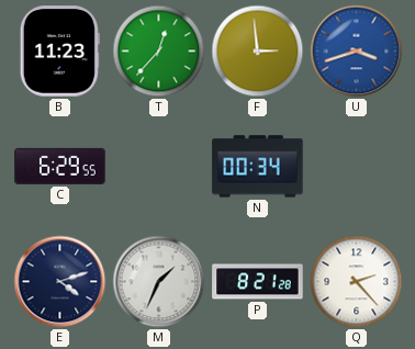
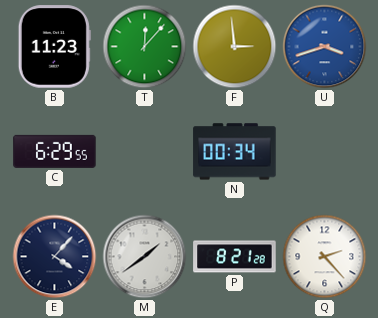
T: 12:37 -> 12:07
E: 4:12 -> 4:07
M: 1:34 -> 1:39
